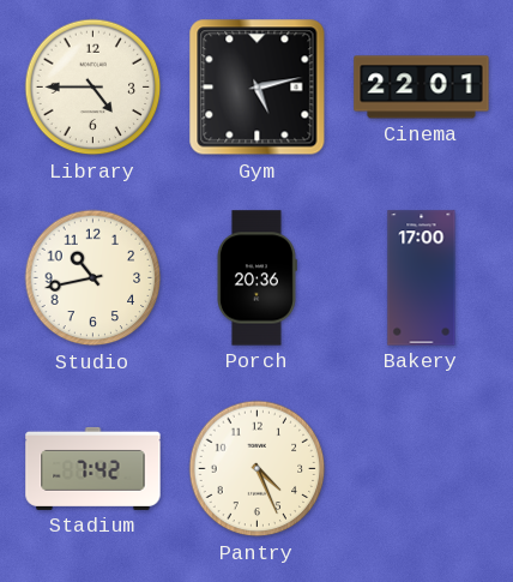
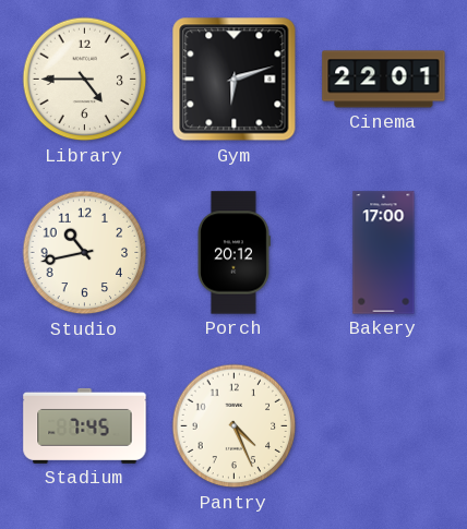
Gym: 5:13 -> 6:12
Porch: 20:36 -> 20:12
Stadium: 7:42 -> 7:45
